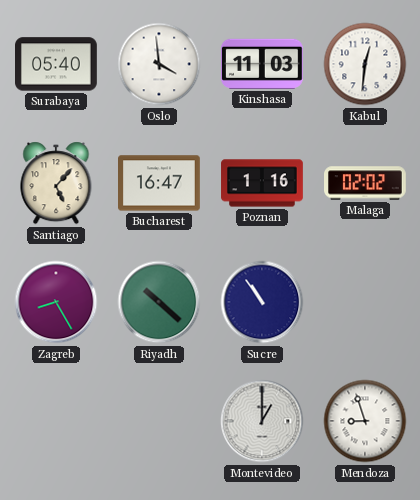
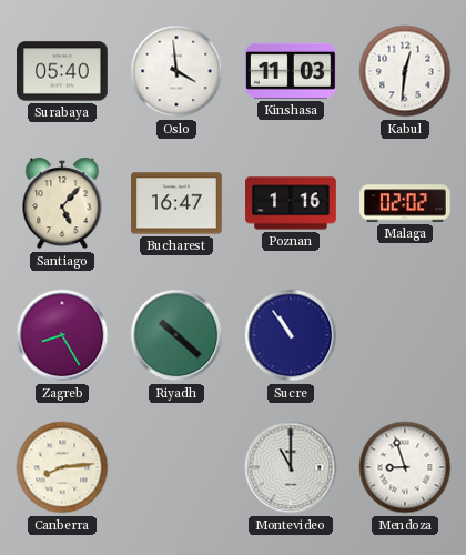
Canberra: none -> 8:14
Montevideo: 1:00 -> 11:00
